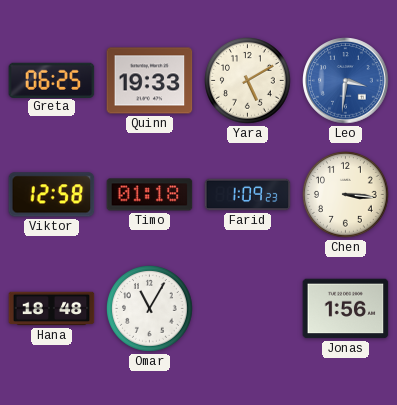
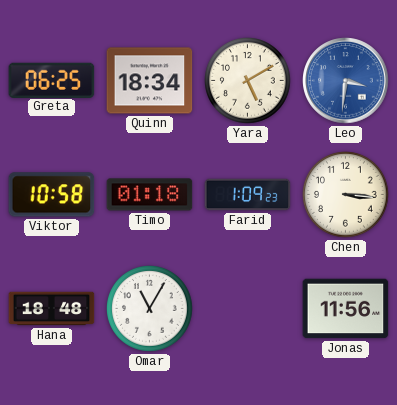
Quinn: 19:33 -> 18:34
Viktor: 12:58 -> 10:58
Jonas: 1:56 -> 11:56
